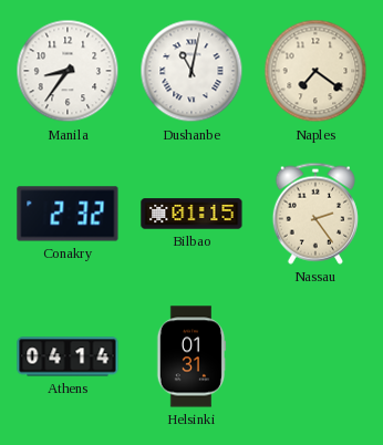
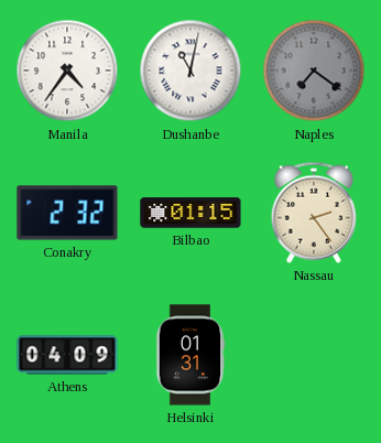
Manila: 8:36 -> 4:36
Naples dial: cream -> grey
Athens: 04:14 -> 04:09
